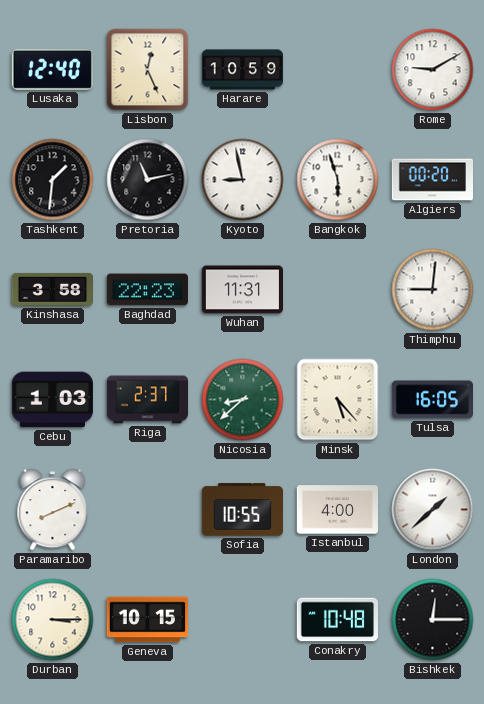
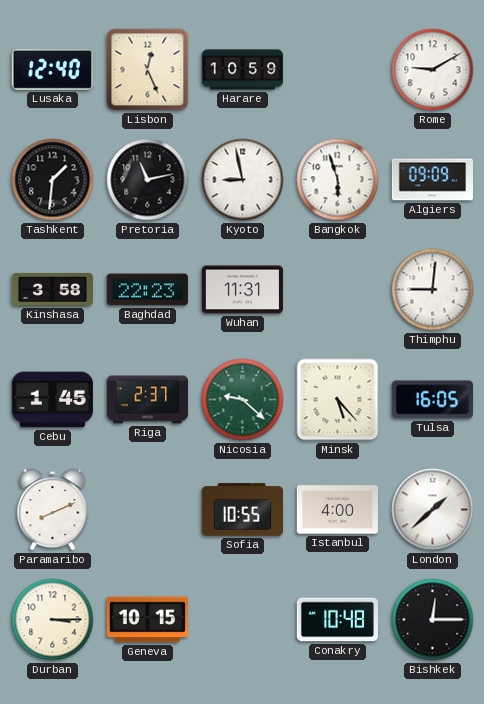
Algiers: 00:20 -> 09:09
Cebu: 1:03 -> 1:45
Nicosia: 8:38 -> 9:22
